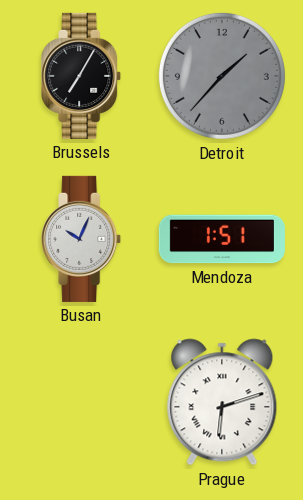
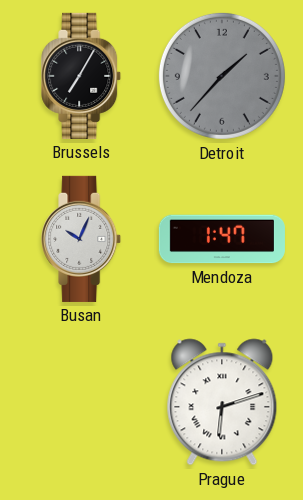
Mendoza: 1:51 -> 1:47
